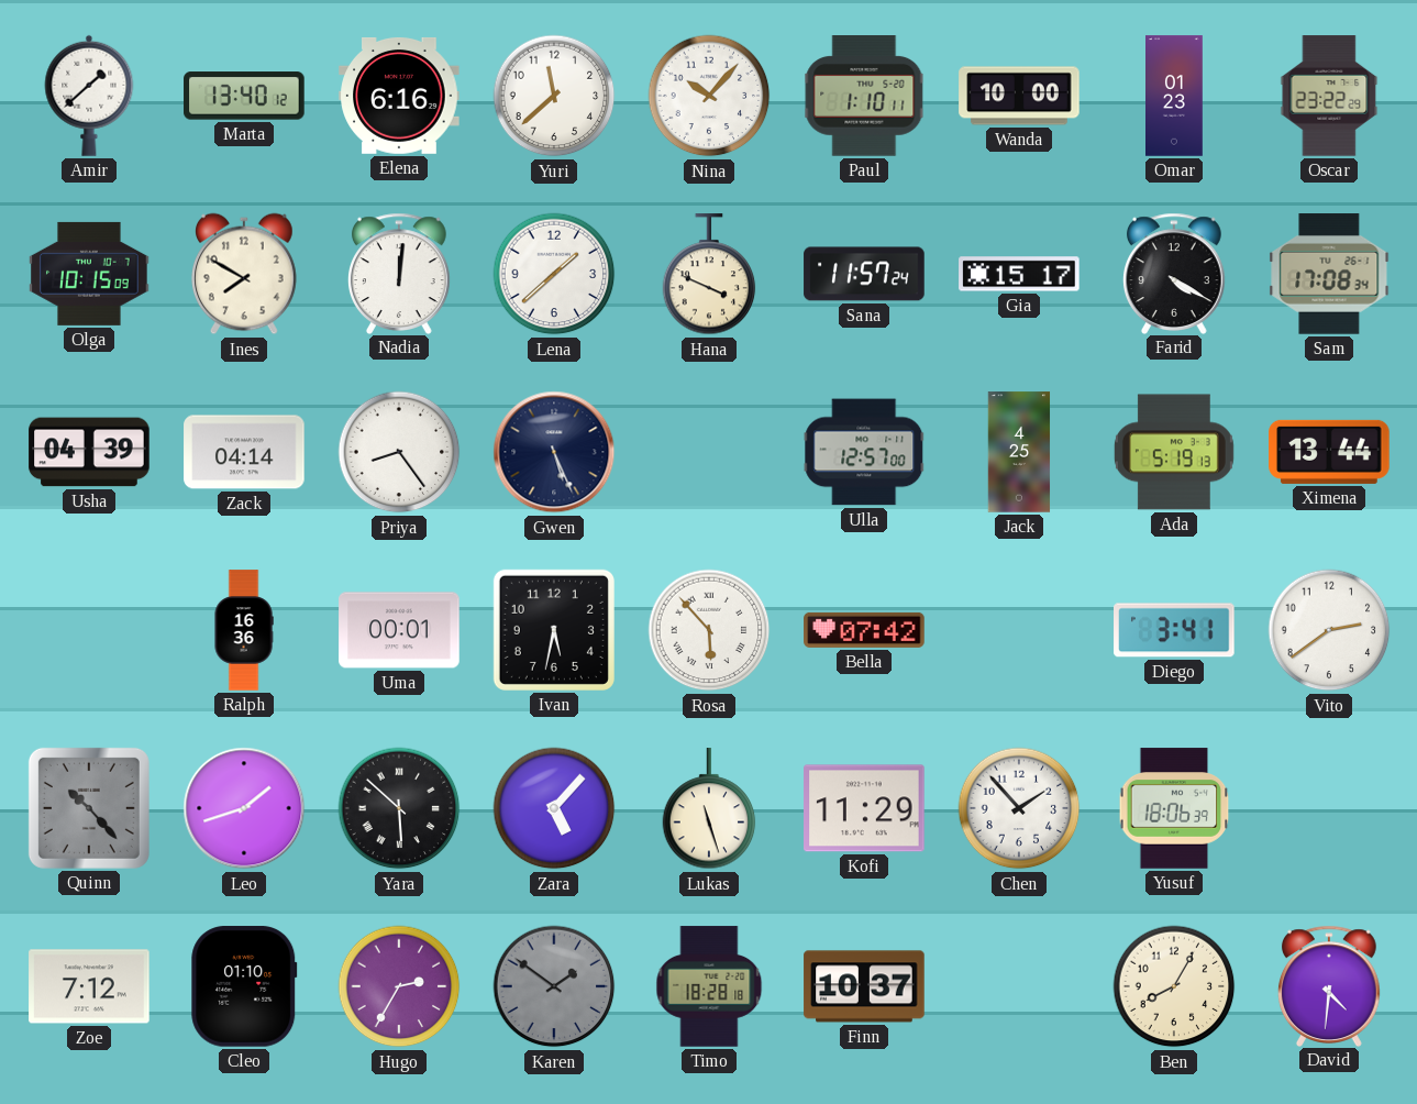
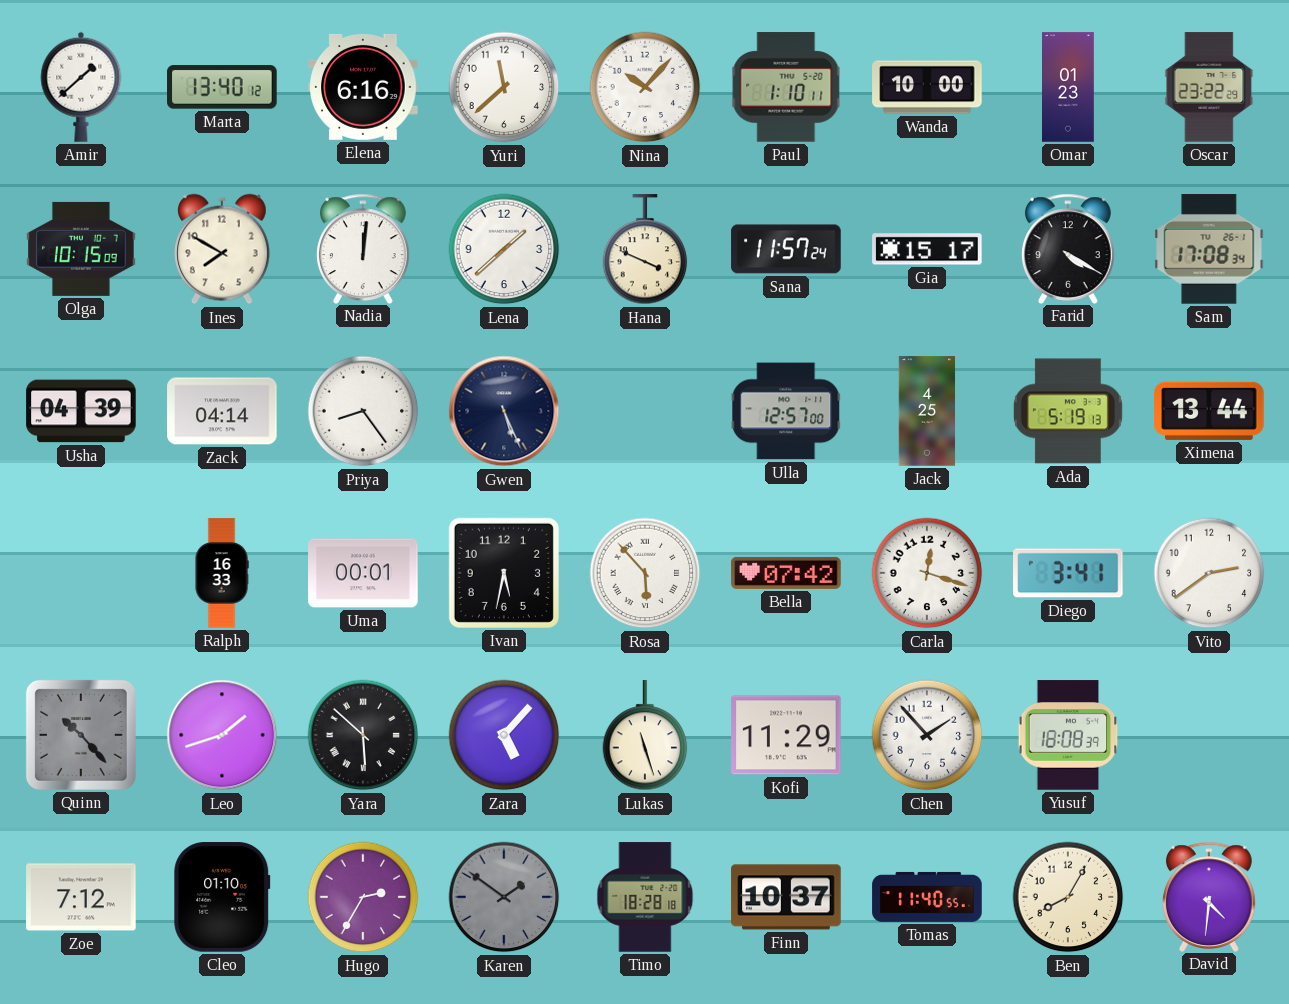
Ralph: 16:36 -> 16:33
Carla: none -> 12:18
Yusuf: 18:06 -> 18:08
Tomas: none -> 11:40
